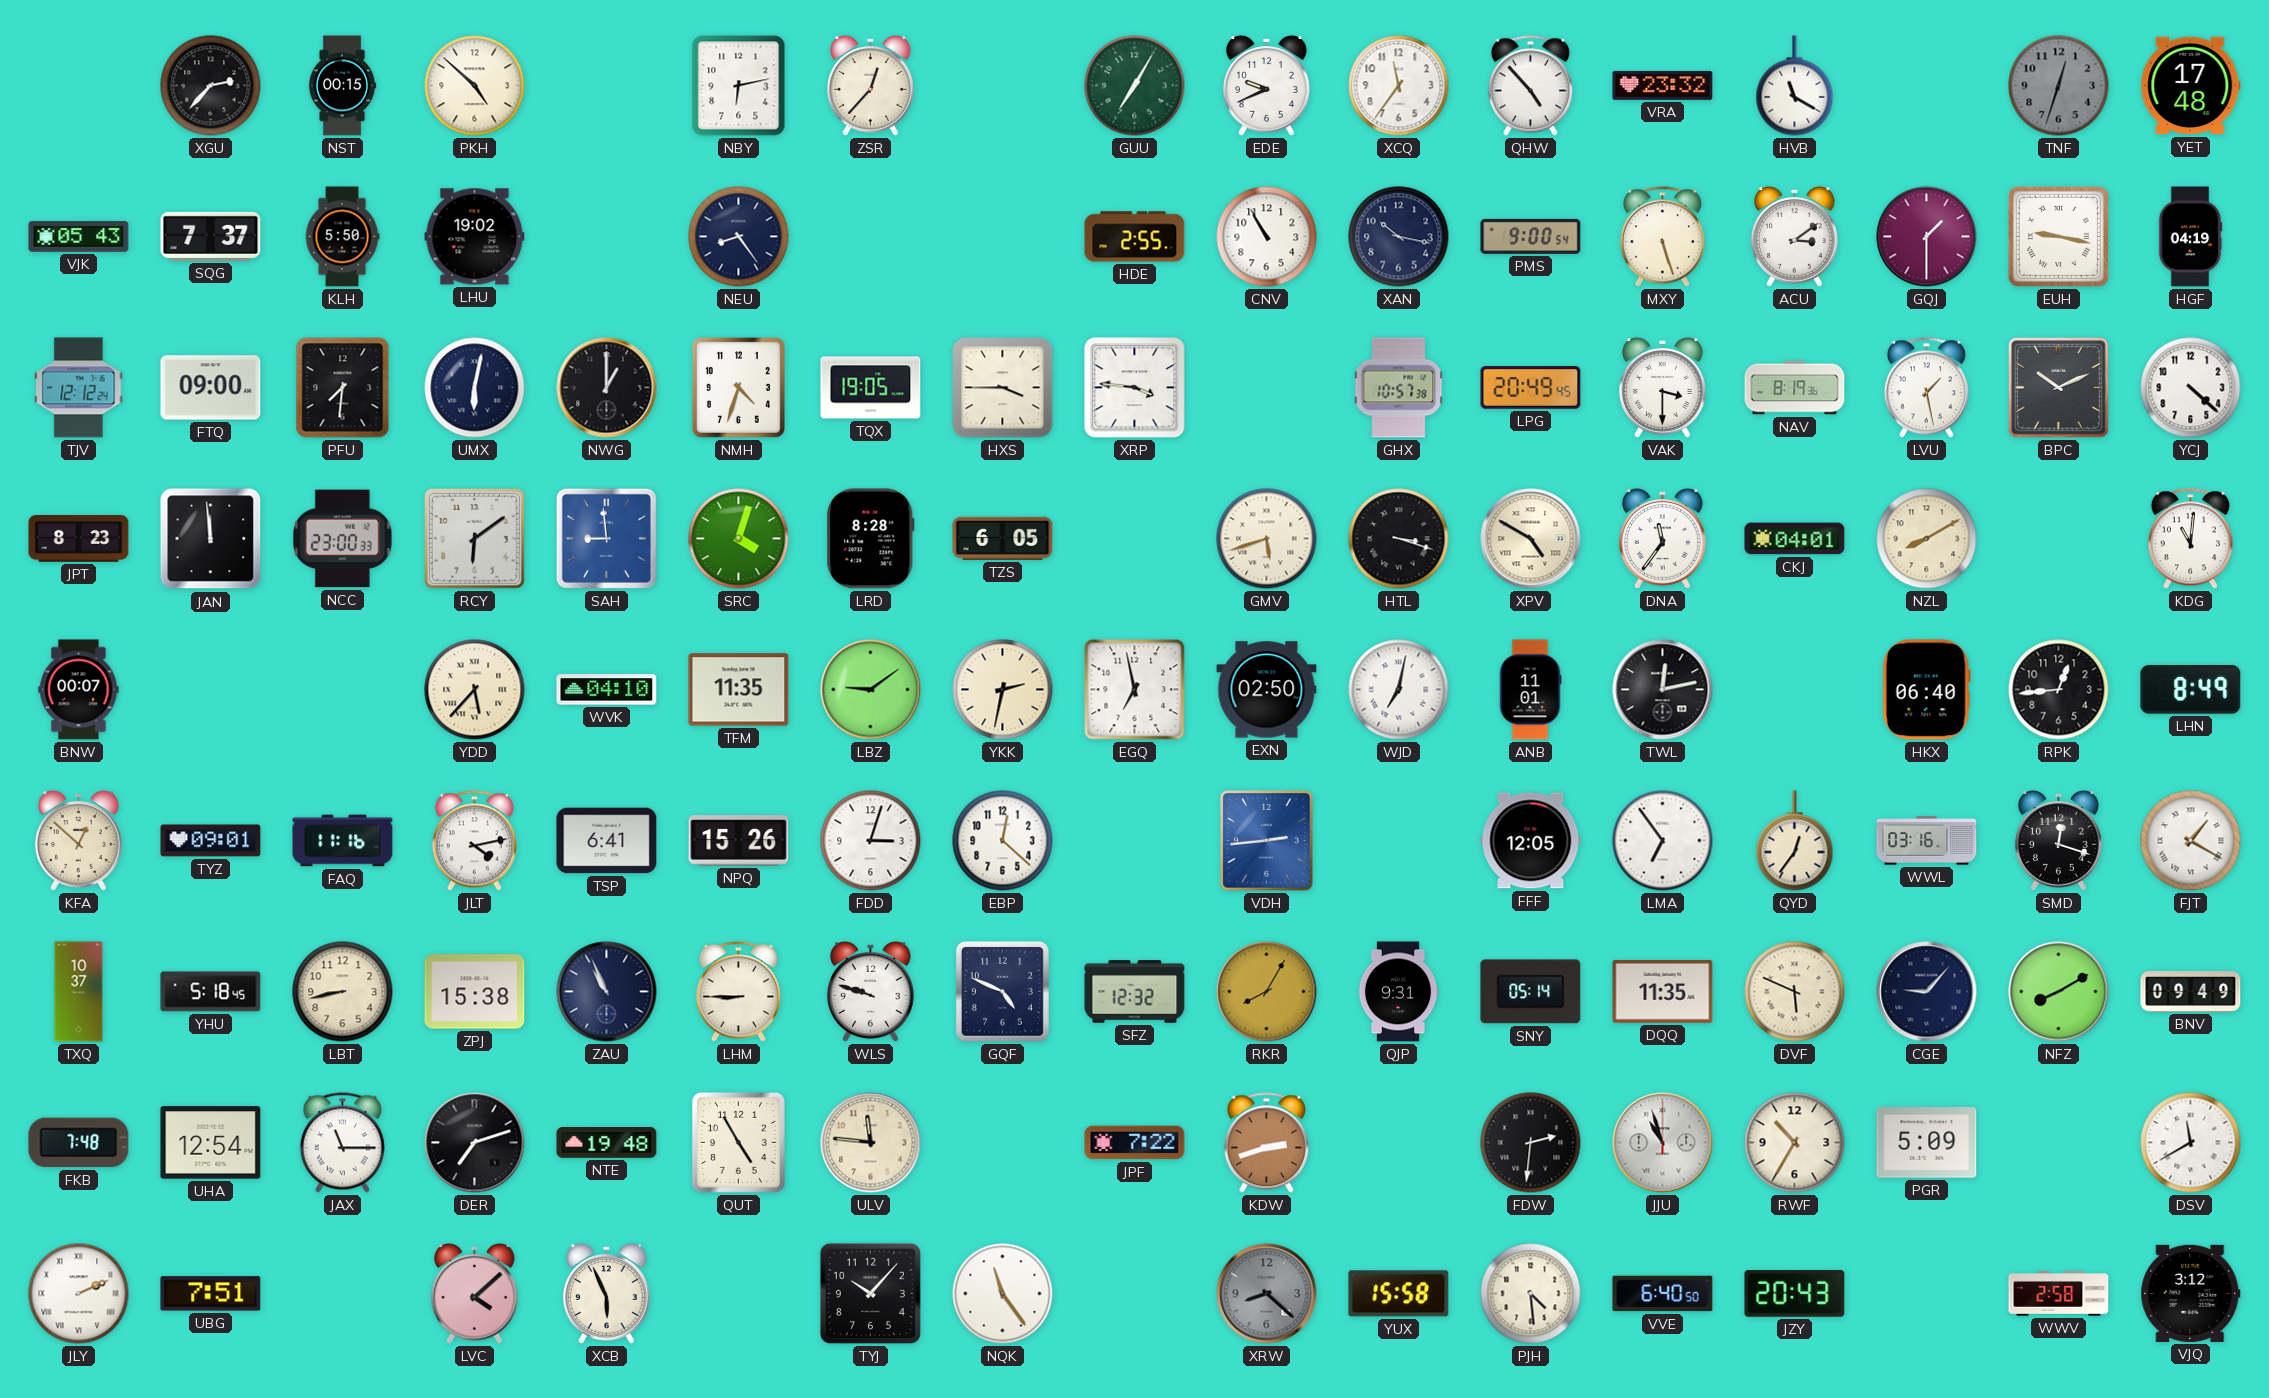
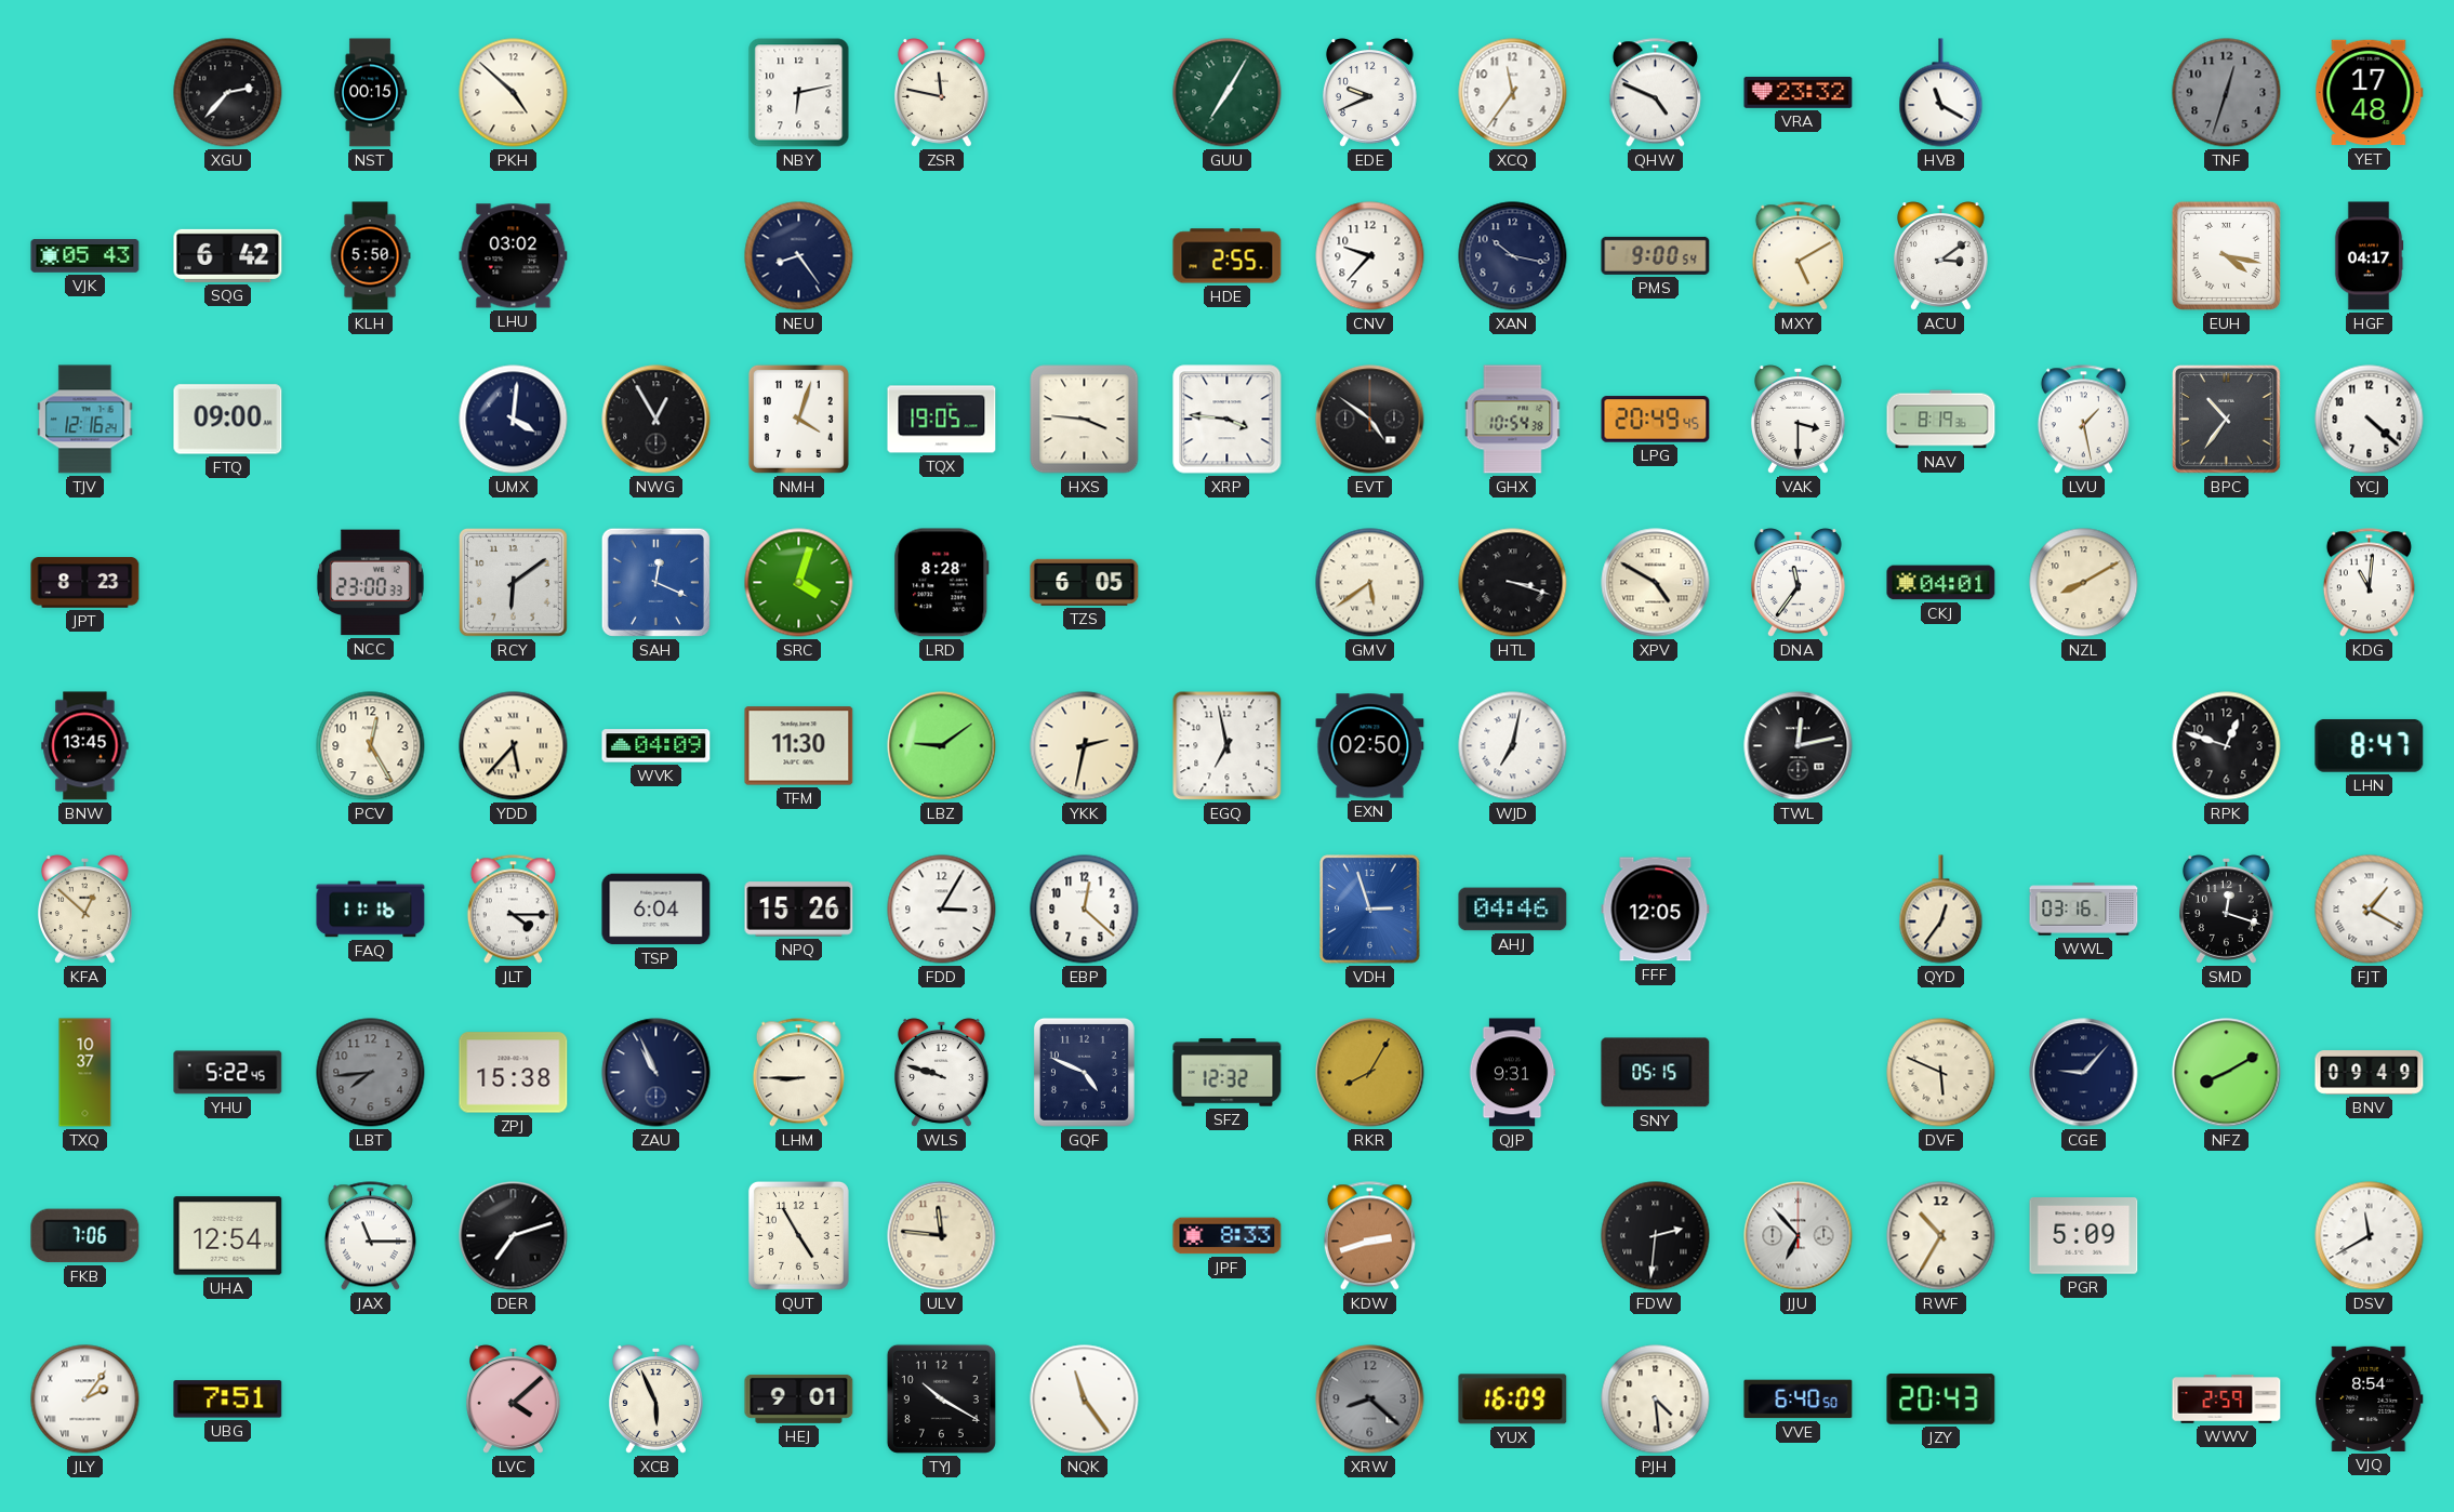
ZSR: 12:37 -> 11:47
QHW: 4:53 -> 4:49
SQG: 7:37 -> 6:42
LHU: 19:02 -> 03:02
CNV: 10:55 -> 9:37
MXY: 5:27 -> 5:10
GQJ: 1:30 -> none
EUH: 9:17 -> 4:17
HGF: 04:19 -> 04:17
TJV: 12:12 -> 12:16
PFU: 7:31 -> none
UMX: 6:02 -> 4:01
NWG: 1:00 -> 12:55
NMH: 4:33 -> 4:03
HXS: 3:45 -> 3:46
EVT: none -> 4:51
GHX: 10:57 -> 10:54
BPC: 10:11 -> 10:36
JAN: 11:59 -> none
SAH: 8:59 -> 12:19
GMV: 5:42 -> 5:39
BNW: 00:07 -> 13:45
PCV: none -> 12:25
WVK: 04:10 -> 04:09
TFM: 11:35 -> 11:30
ANB: 11:01 -> none
HKX: 06:40 -> none
RPK: 12:44 -> 12:48
LHN: 8:49 -> 8:47
TYZ: 09:01 -> none
JLT: 4:13 -> 4:15
TSP: 6:41 -> 6:04
FDD: 3:03 -> 3:05
VDH: 2:44 -> 2:57
AHJ: none -> 04:46
LMA: 6:54 -> none
YHU: 5:18 -> 5:22
LBT: 8:43 -> 7:44
LBT dial: cream -> grey
SNY: 05:14 -> 05:15
DQQ: 11:35 -> none
FKB: 7:48 -> 7:06
NTE: 19:48 -> none
JPF: 7:22 -> 8:33
JJU: 10:57 -> 6:53
JLY: 2:11 -> 2:06
HEJ: none -> 9:01
TYJ: 10:07 -> 10:20
YUX: 15:58 -> 16:09
WWV: 2:58 -> 2:59
VJQ: 3:12 -> 8:54
